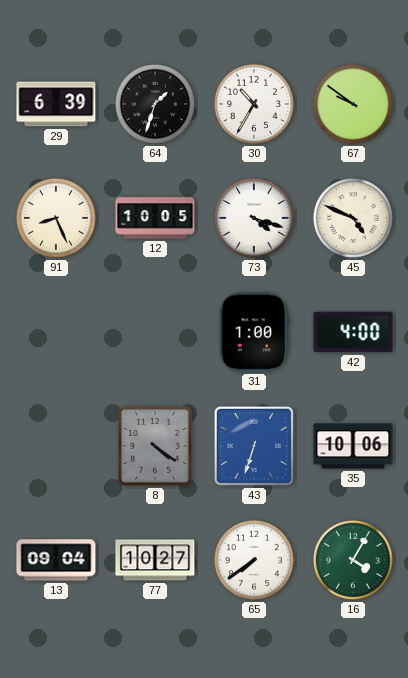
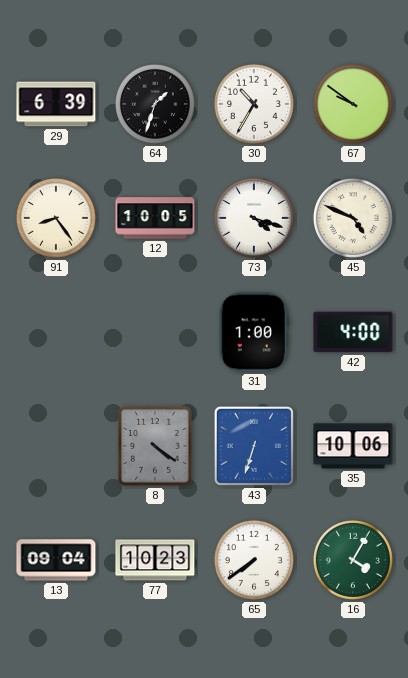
91: 8:26 -> 8:24
77: 10:27 -> 10:23
